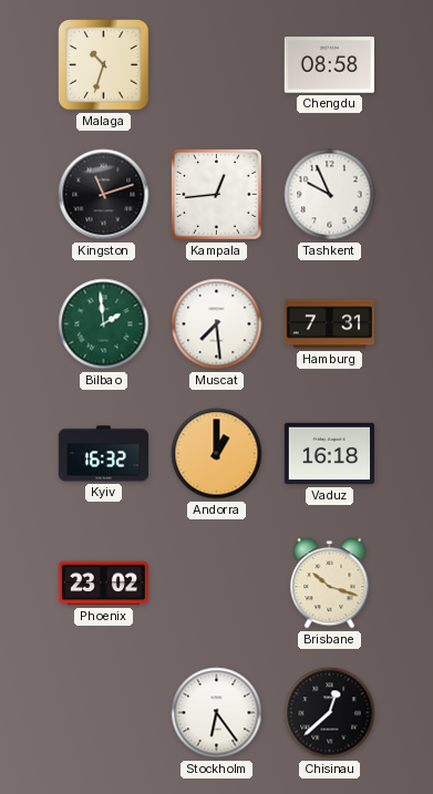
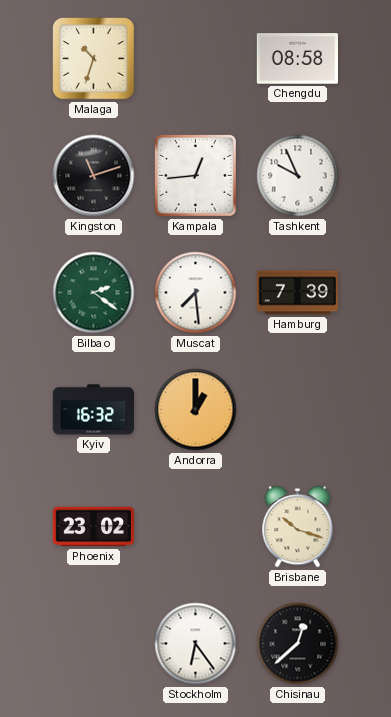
Bilbao: 1:59 -> 2:21
Hamburg: 7:31 -> 7:39
Vaduz: 16:18 -> none
